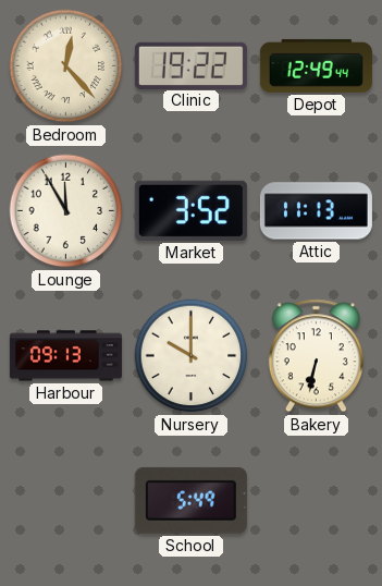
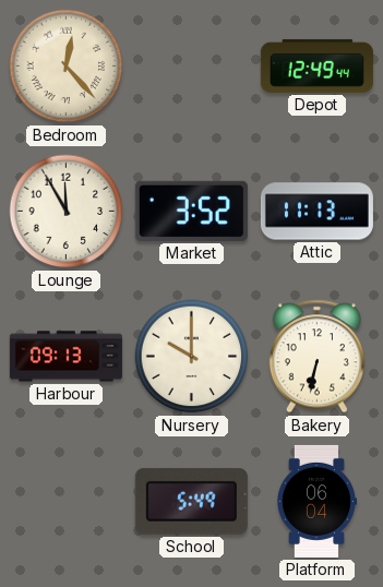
Clinic: 19:22 -> none
Platform: none -> 06:04
